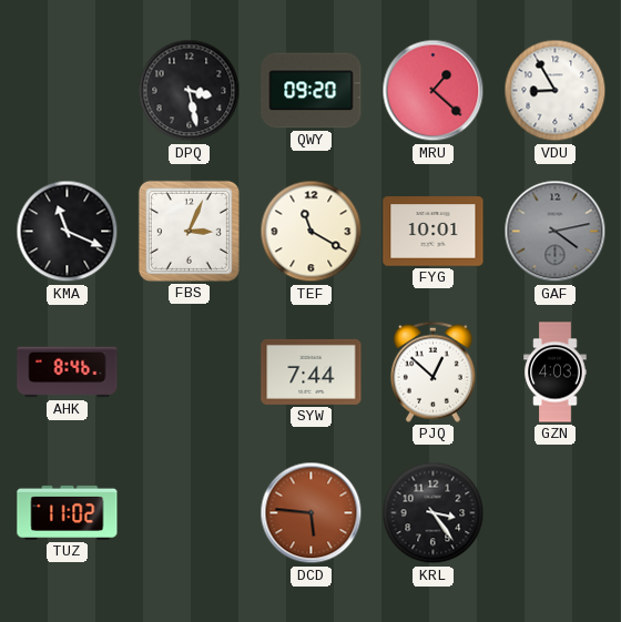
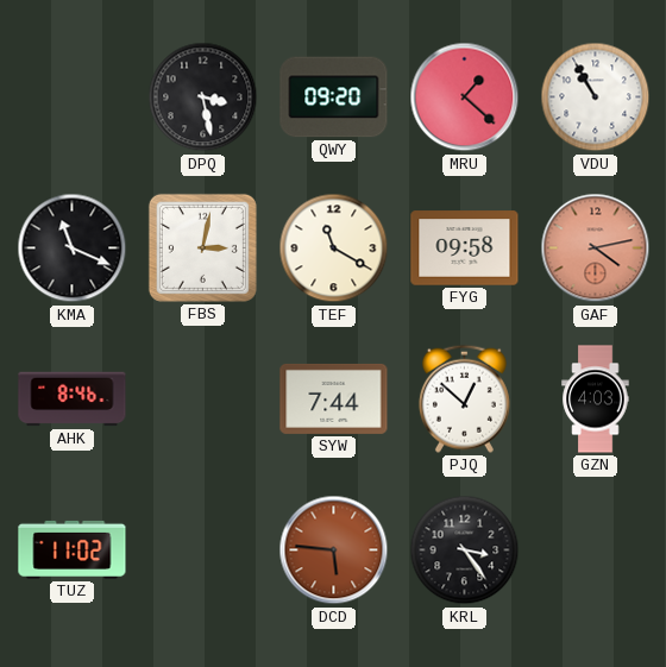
VDU: 8:55 -> 10:55
FBS: 3:04 -> 3:02
FYG: 10:01 -> 09:58
GAF dial: grey -> salmon
